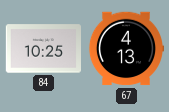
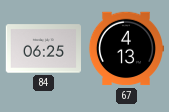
84: 10:25 -> 06:25
